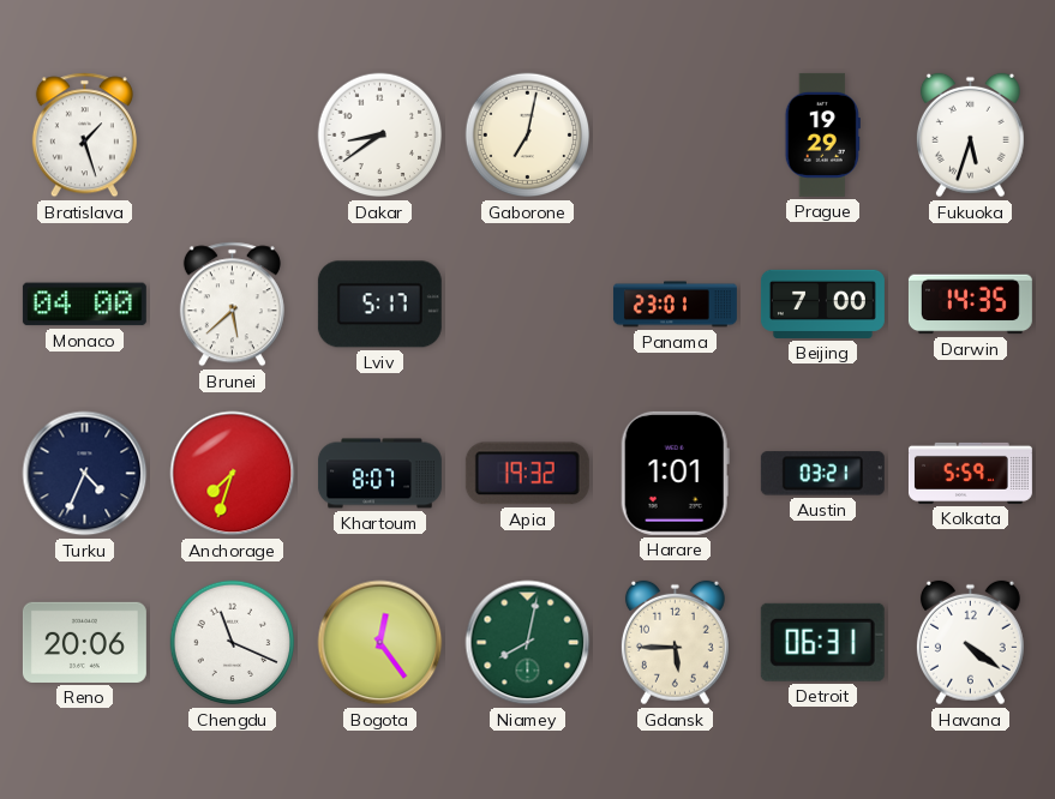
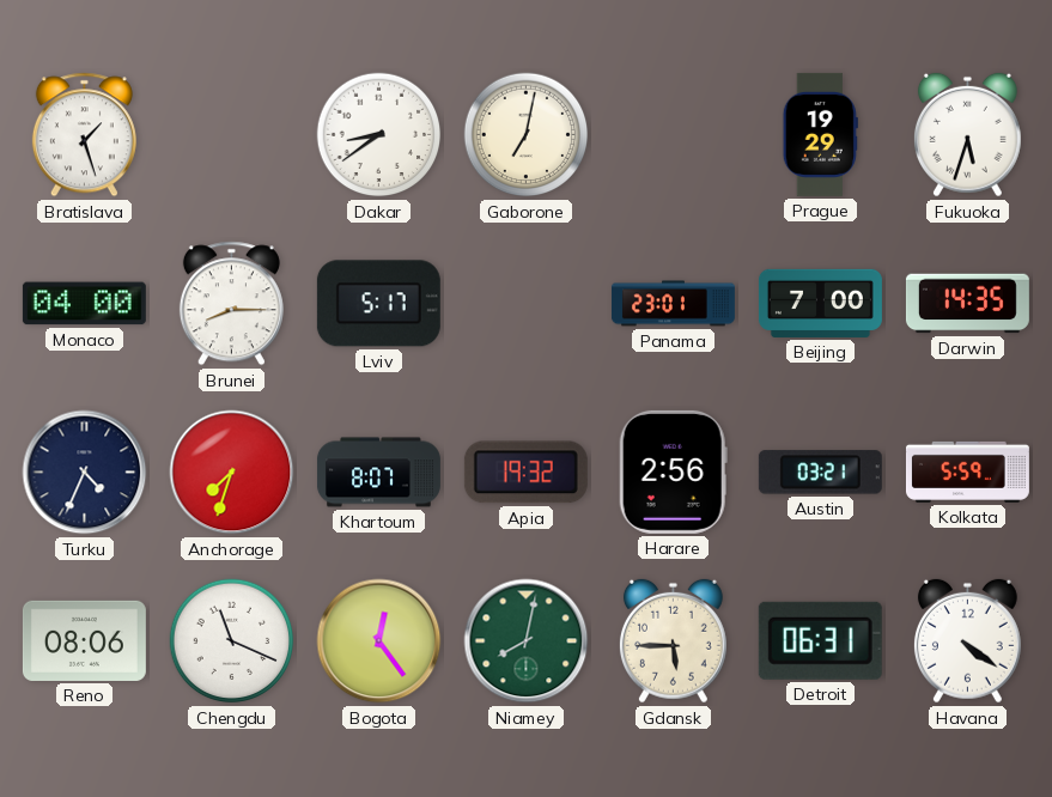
Brunei: 5:38 -> 8:15
Harare: 1:01 -> 2:56
Reno: 20:06 -> 08:06
